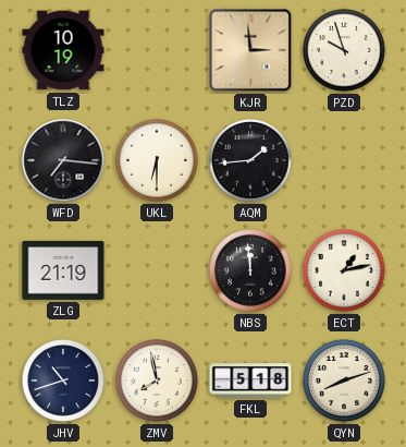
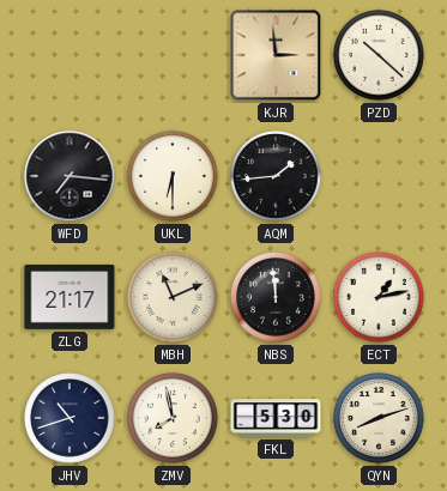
TLZ: 10:19 -> none
PZD: 9:57 -> 10:22
ZLG: 21:19 -> 21:17
MBH: none -> 11:11
FKL: 5:18 -> 5:30
